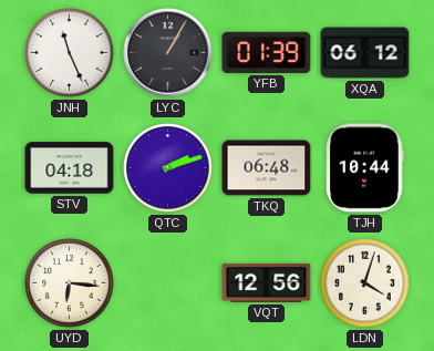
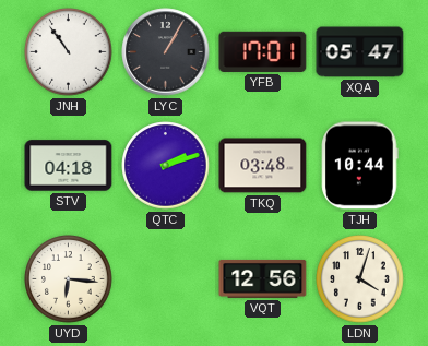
JNH: 11:26 -> 10:54
YFB: 01:39 -> 17:01
XQA: 06:12 -> 05:47
TKQ: 06:48 -> 03:48
